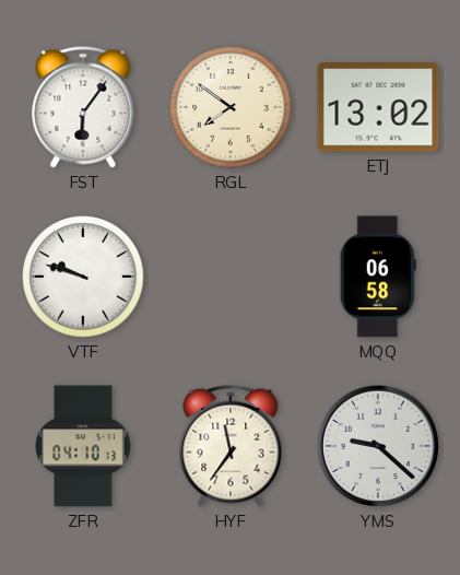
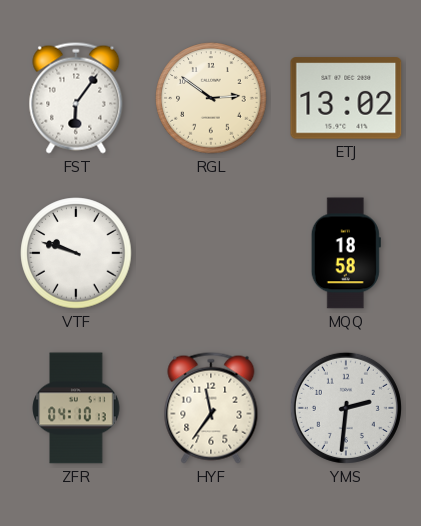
RGL: 7:51 -> 2:51
MQQ: 06:58 -> 18:58
YMS: 9:22 -> 2:31
